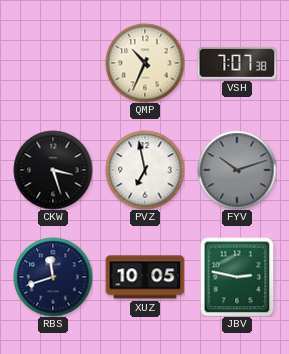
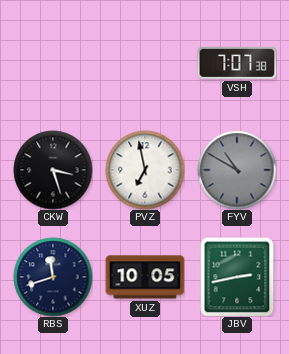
QMP: 10:34 -> none
FYV: 10:12 -> 10:50
JBV: 2:47 -> 2:43
